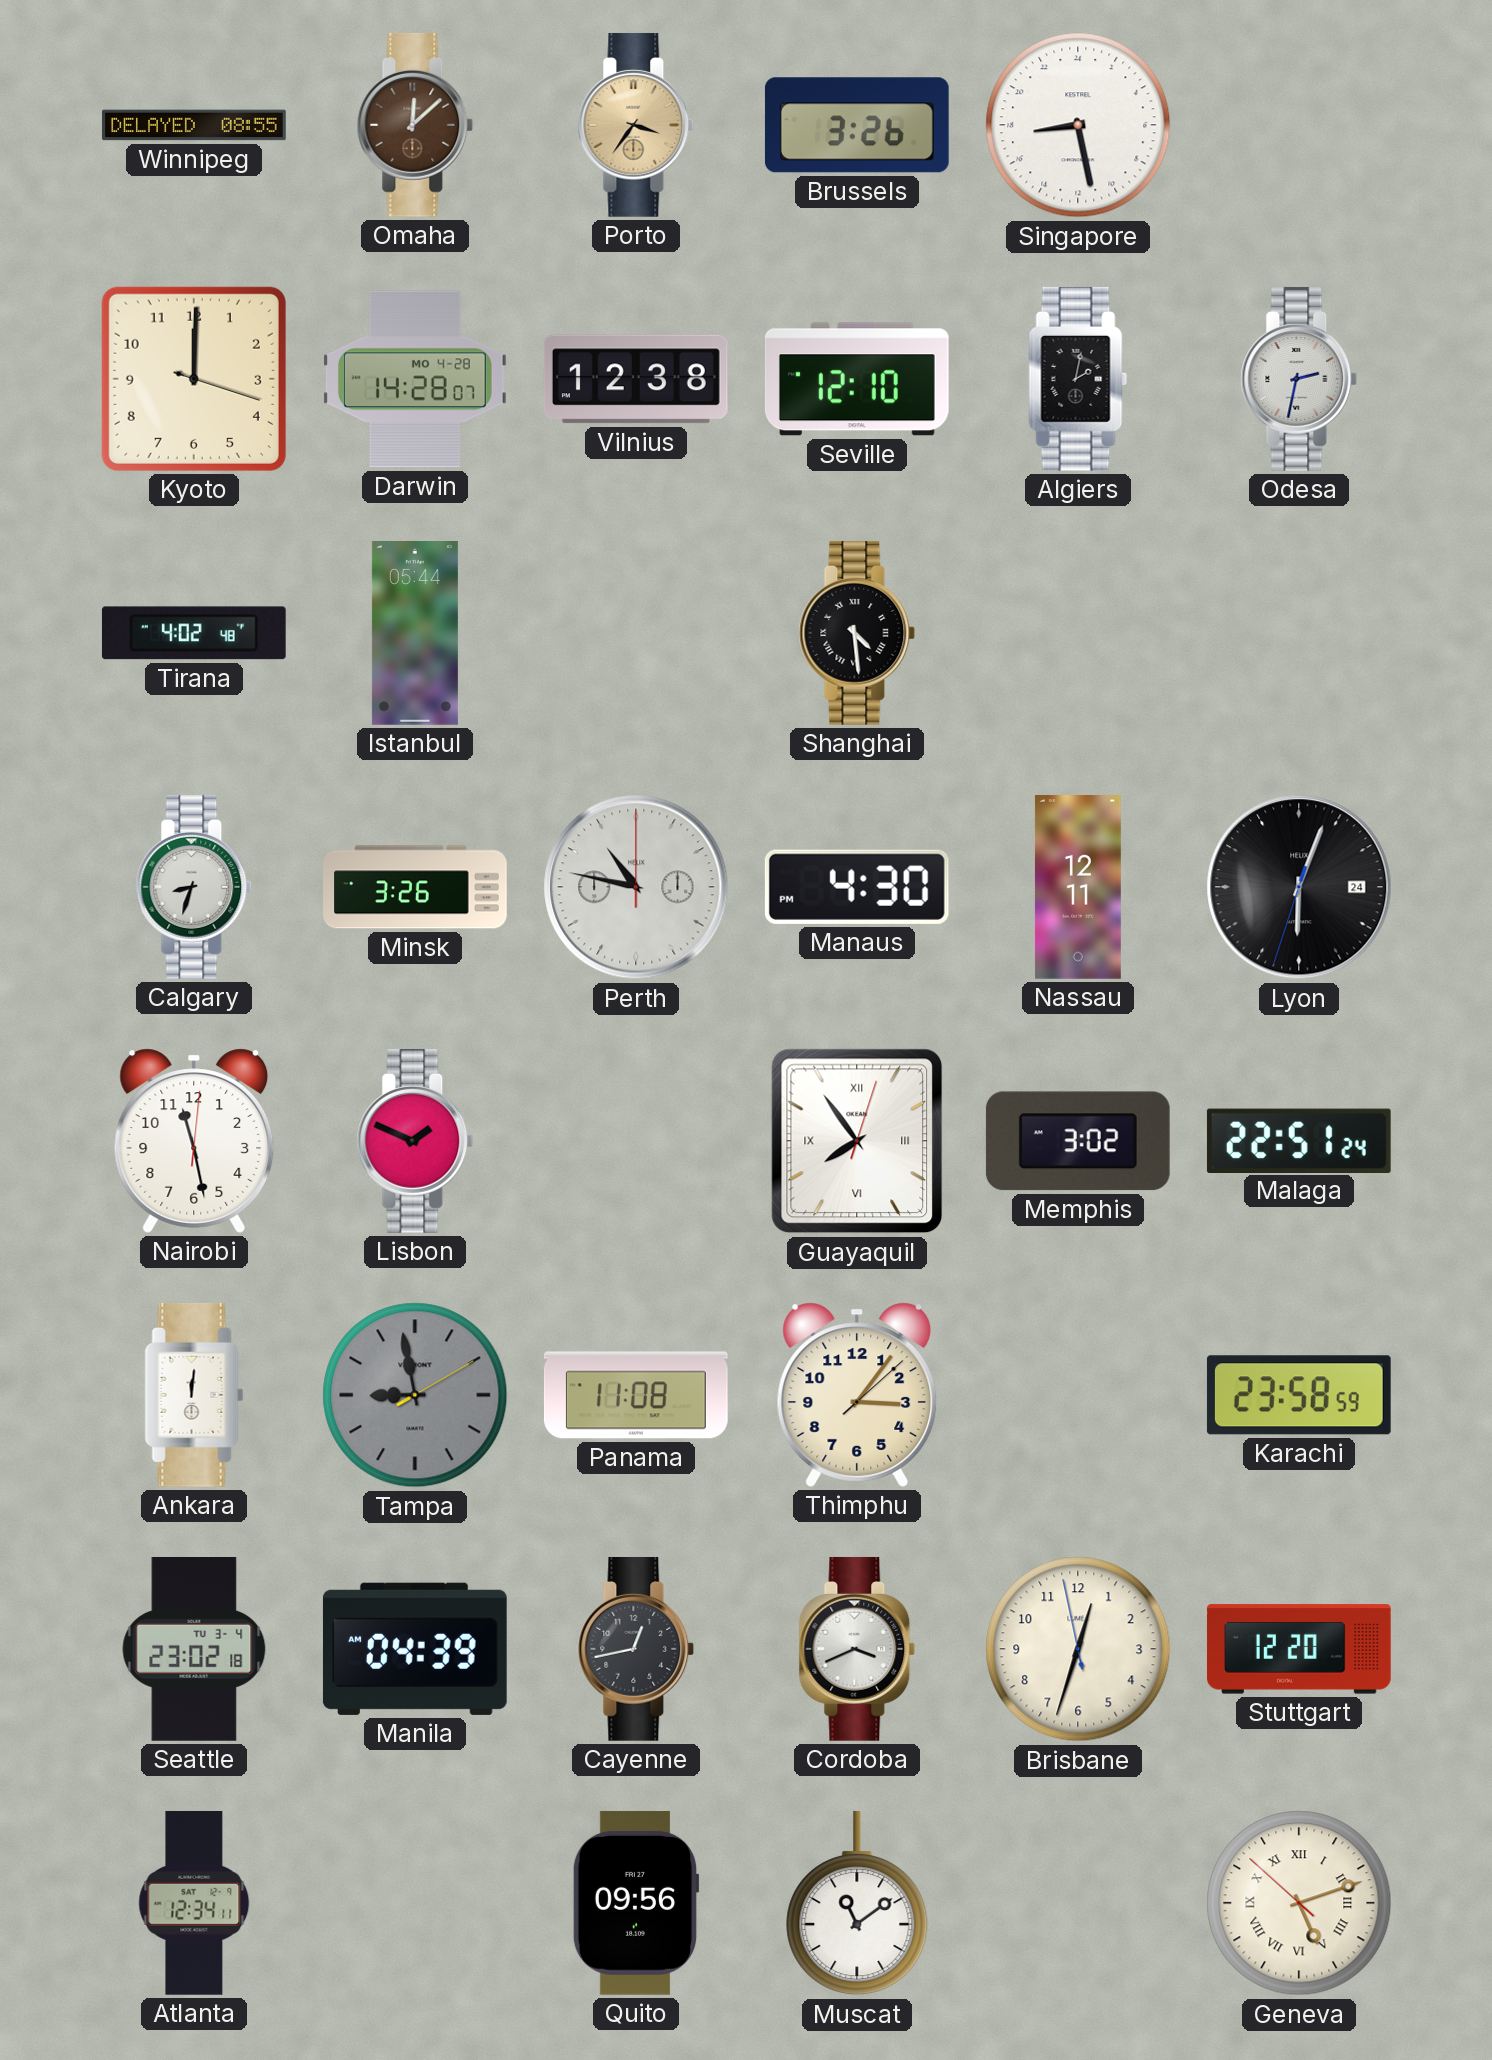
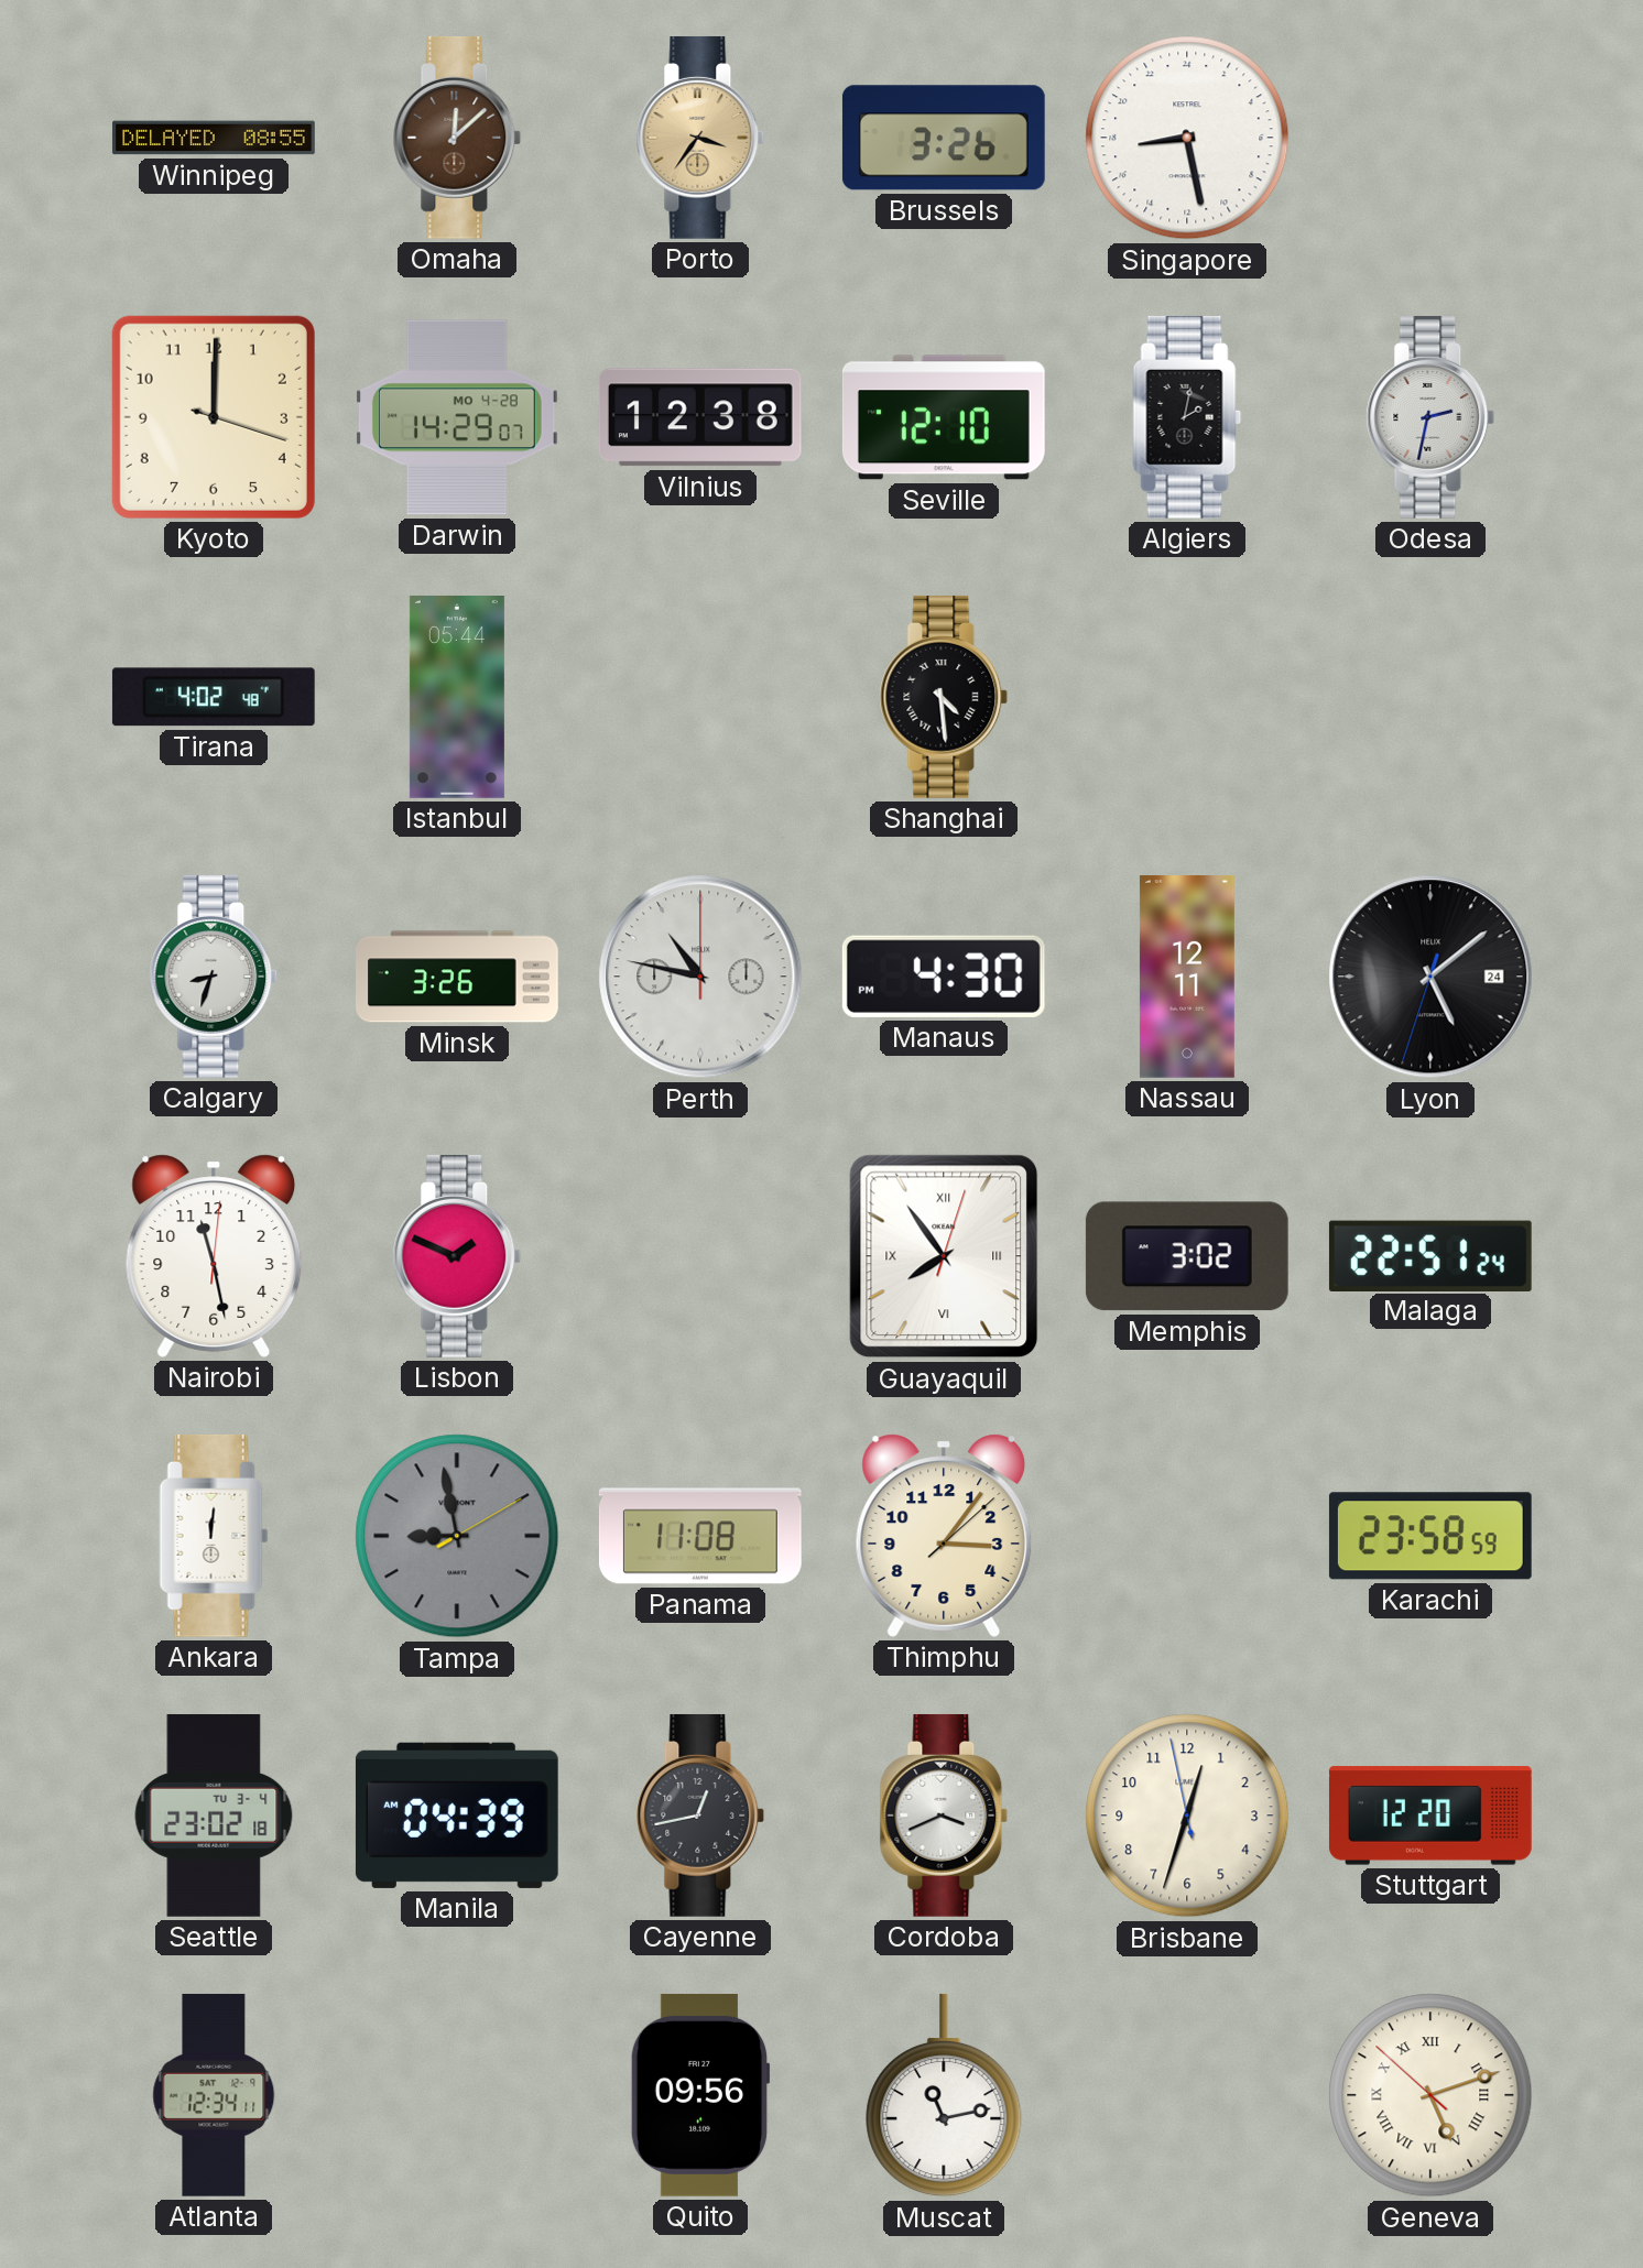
Darwin: 14:28 -> 14:29
Lyon: 6:03 -> 5:08
Muscat: 11:09 -> 11:13
